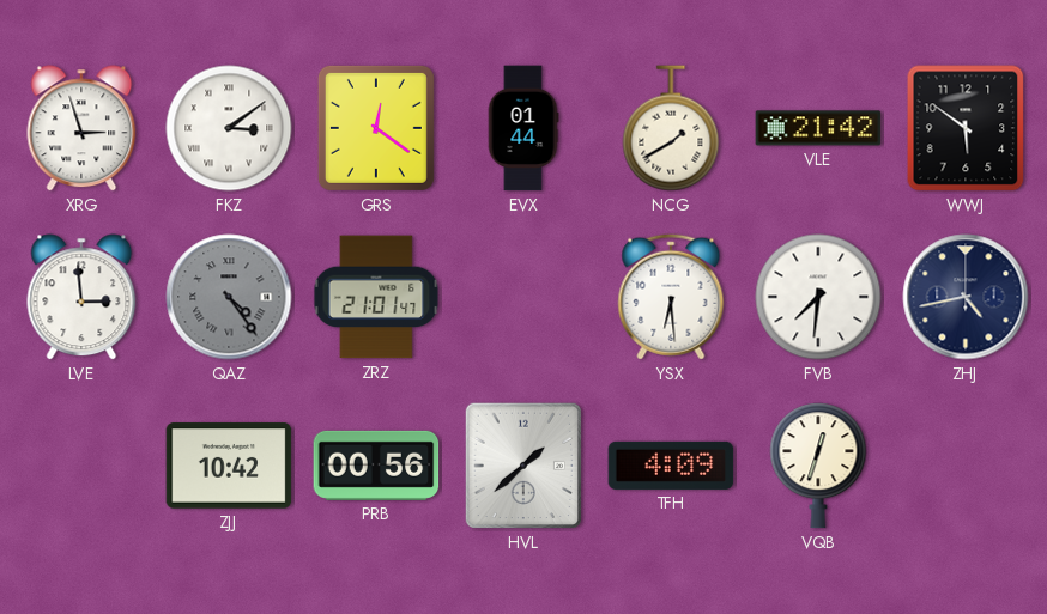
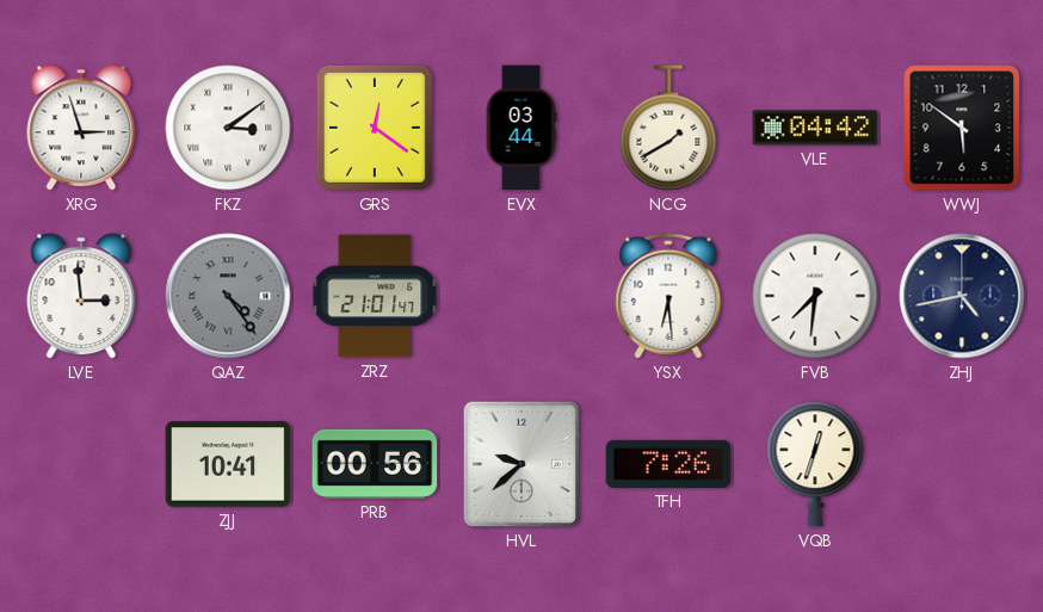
EVX: 01:44 -> 03:44
VLE: 21:42 -> 04:42
ZJJ: 10:42 -> 10:41
HVL: 1:38 -> 9:38
TFH: 4:09 -> 7:26
